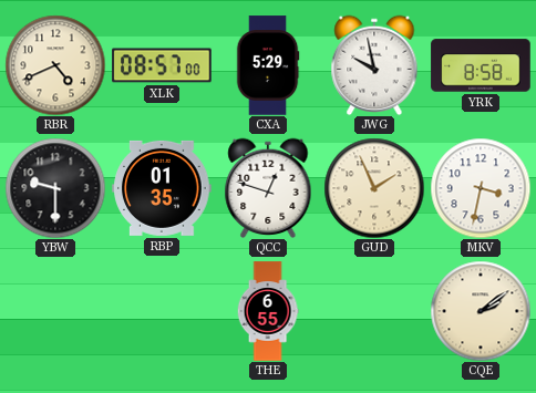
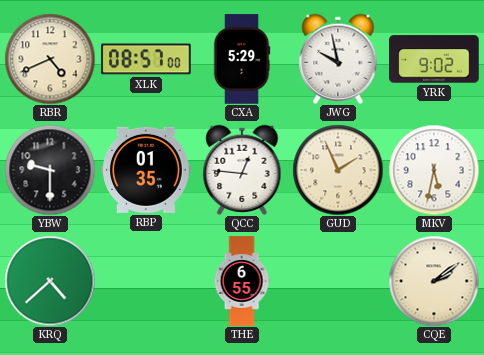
YRK: 8:58 -> 9:02
QCC: 12:48 -> 12:46
MKV: 3:32 -> 5:32
KRQ: none -> 4:38
